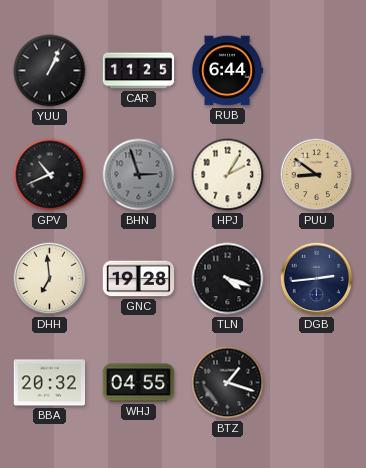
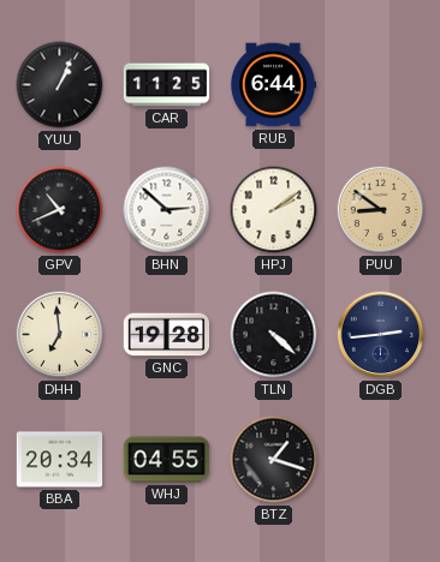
BHN: 2:57 -> 2:52
BHN dial: grey -> white
HPJ: 2:05 -> 2:09
TLN: 4:18 -> 4:22
BBA: 20:32 -> 20:34
